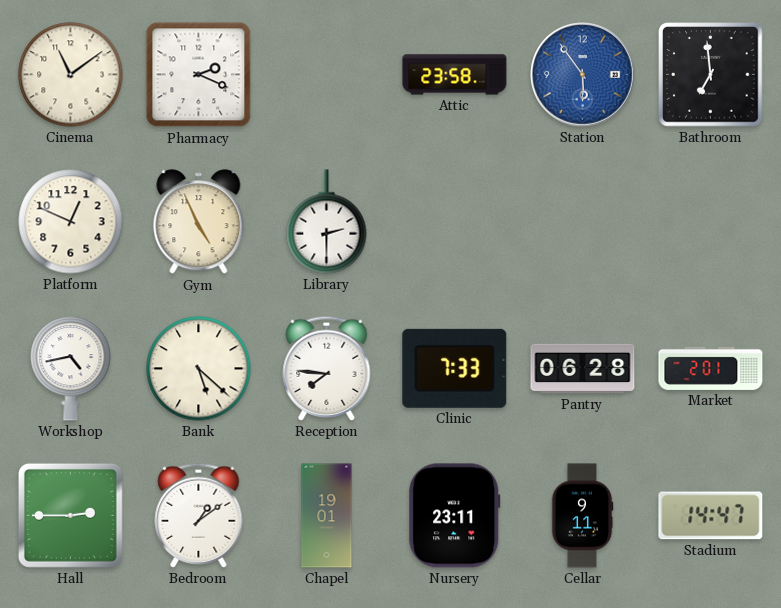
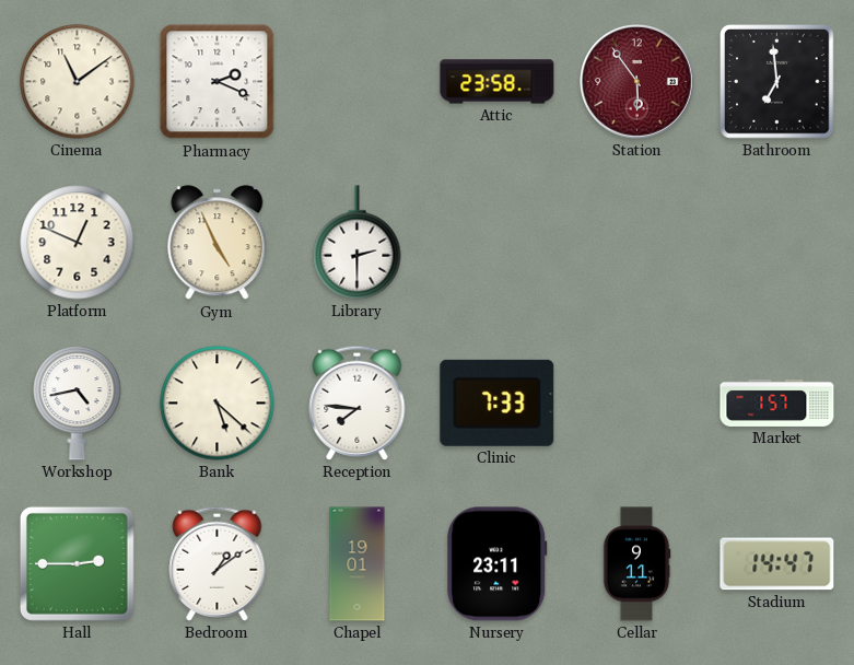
Station dial: blue -> burgundy
Pantry: 06:28 -> none
Market: 2:01 -> 1:57
